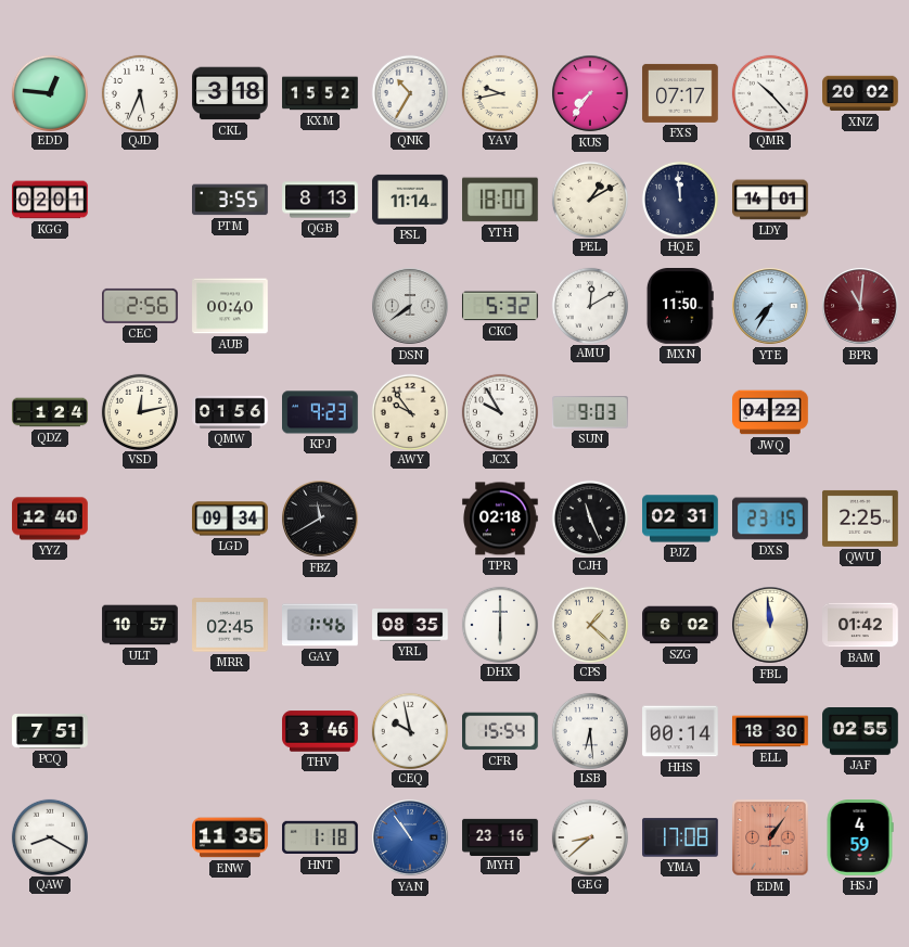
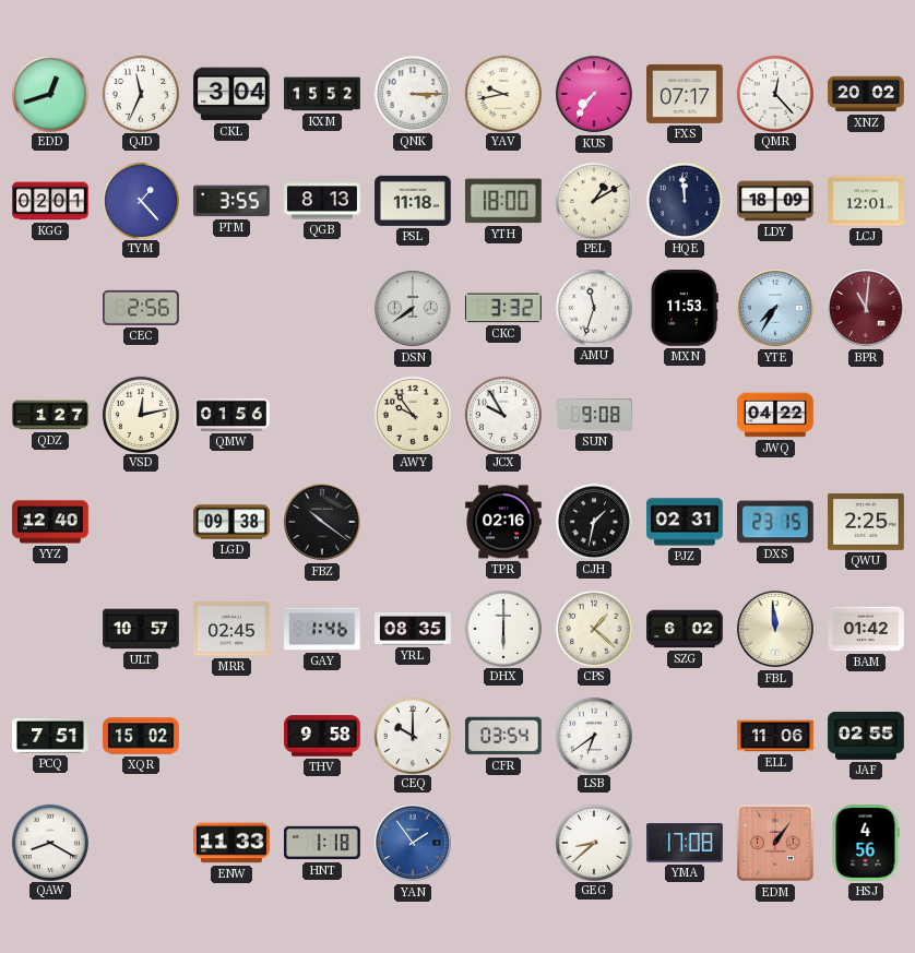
EDD: 12:46 -> 12:42
QJD: 5:34 -> 11:34
CKL: 3:18 -> 3:04
QNK: 10:35 -> 3:15
QMR: 10:23 -> 12:23
TYM: none -> 1:23
PSL: 11:14 -> 11:18
LDY: 14:01 -> 18:09
LCJ: none -> 12:01
AUB: 00:40 -> none
CKC: 5:32 -> 3:32
AMU: 12:10 -> 11:33
MXN: 11:50 -> 11:53
QDZ: 1:24 -> 1:27
KPJ: 9:23 -> none
SUN: 9:03 -> 9:08
LGD: 09:34 -> 09:38
FBZ: 11:40 -> 10:21
TPR: 02:18 -> 02:16
CJH: 11:26 -> 1:32
XQR: none -> 15:02
THV: 3:46 -> 9:58
CEQ: 9:58 -> 10:00
CFR: 15:54 -> 03:54
LSB: 6:29 -> 6:39
HHS: 00:14 -> none
ELL: 18:30 -> 11:06
ENW: 11:35 -> 11:33
YAN: 10:54 -> 1:54
MYH: 23:16 -> none
HSJ: 4:59 -> 4:56
